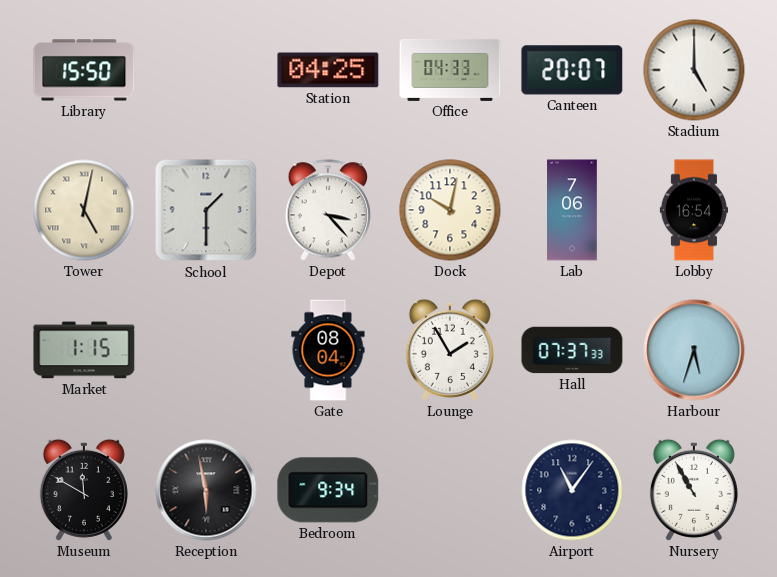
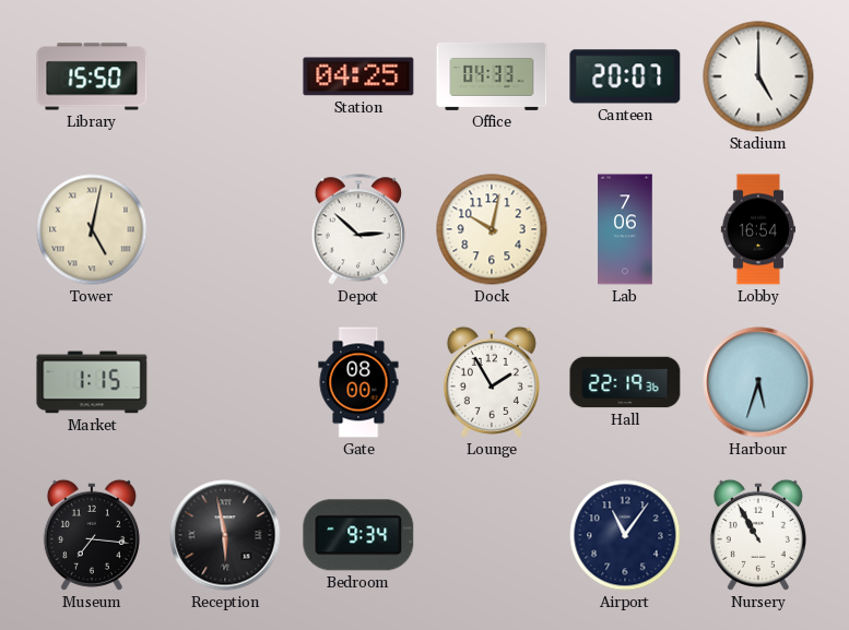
School: 1:30 -> none
Depot: 3:23 -> 2:52
Gate: 08:04 -> 08:00
Hall: 07:37 -> 22:19
Museum: 11:50 -> 7:16
